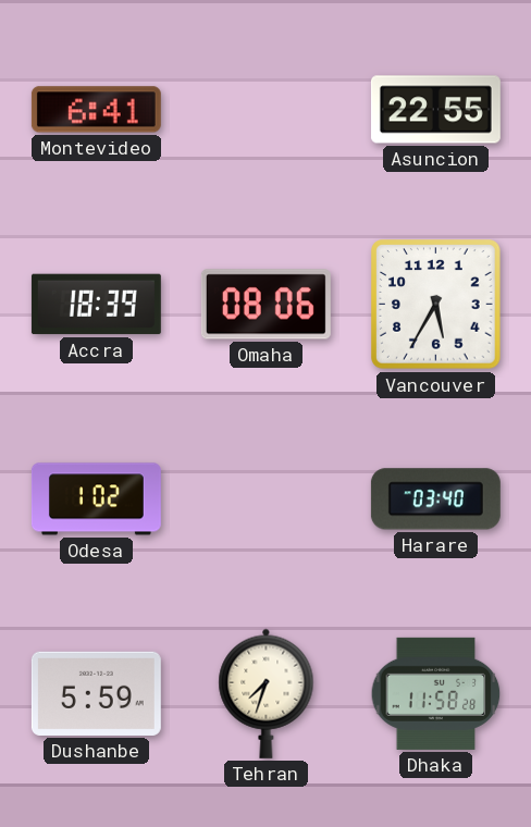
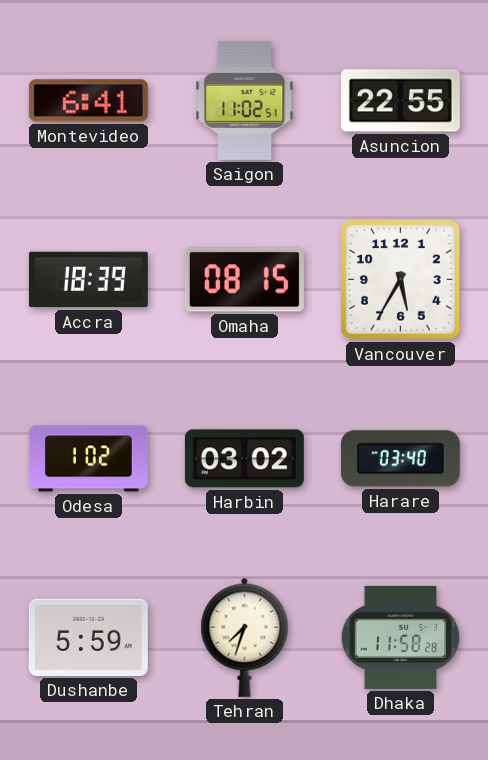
Saigon: none -> 11:02
Omaha: 08:06 -> 08:15
Harbin: none -> 03:02
